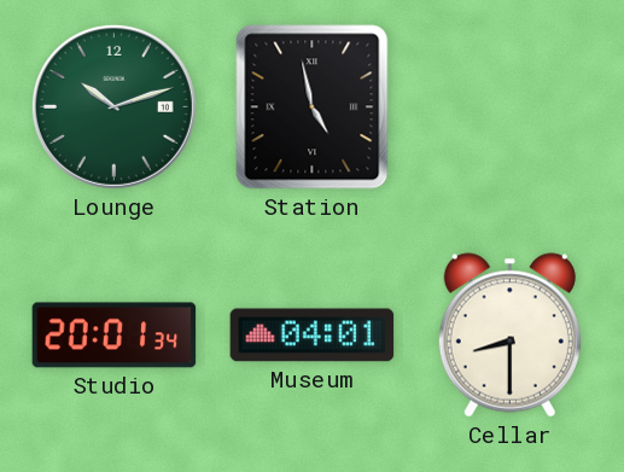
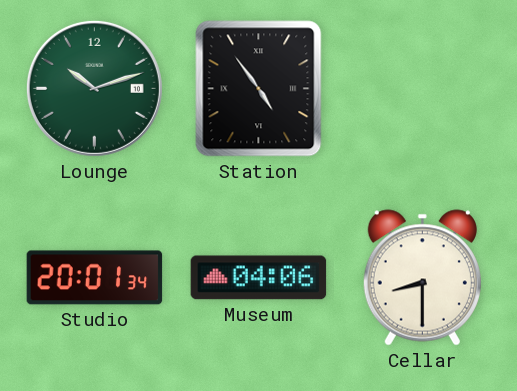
Station: 4:58 -> 4:54
Museum: 04:01 -> 04:06
